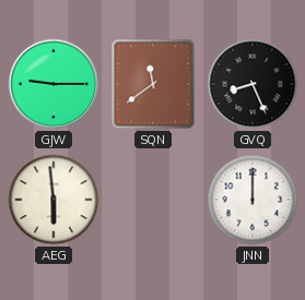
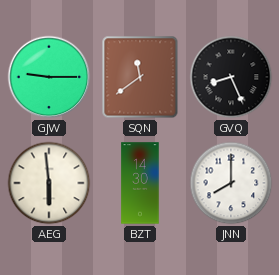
BZT: none -> 14:30
JNN: 12:00 -> 8:00
